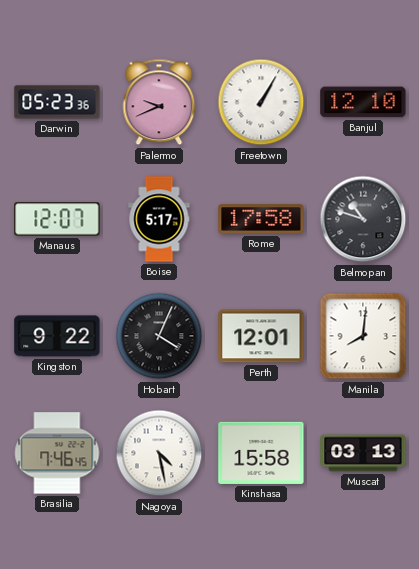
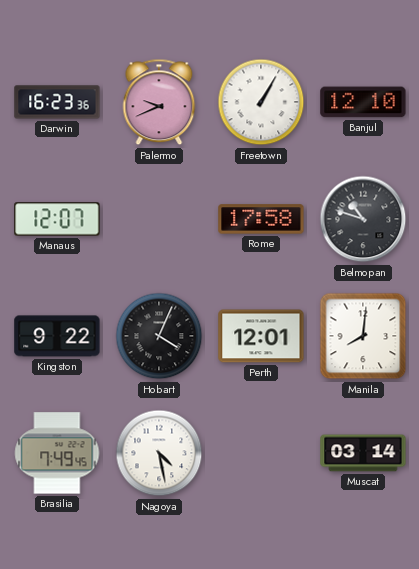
Darwin: 05:23 -> 16:23
Boise: 5:17 -> none
Brasilia: 7:46 -> 7:49
Kinshasa: 15:58 -> none
Muscat: 03:13 -> 03:14
